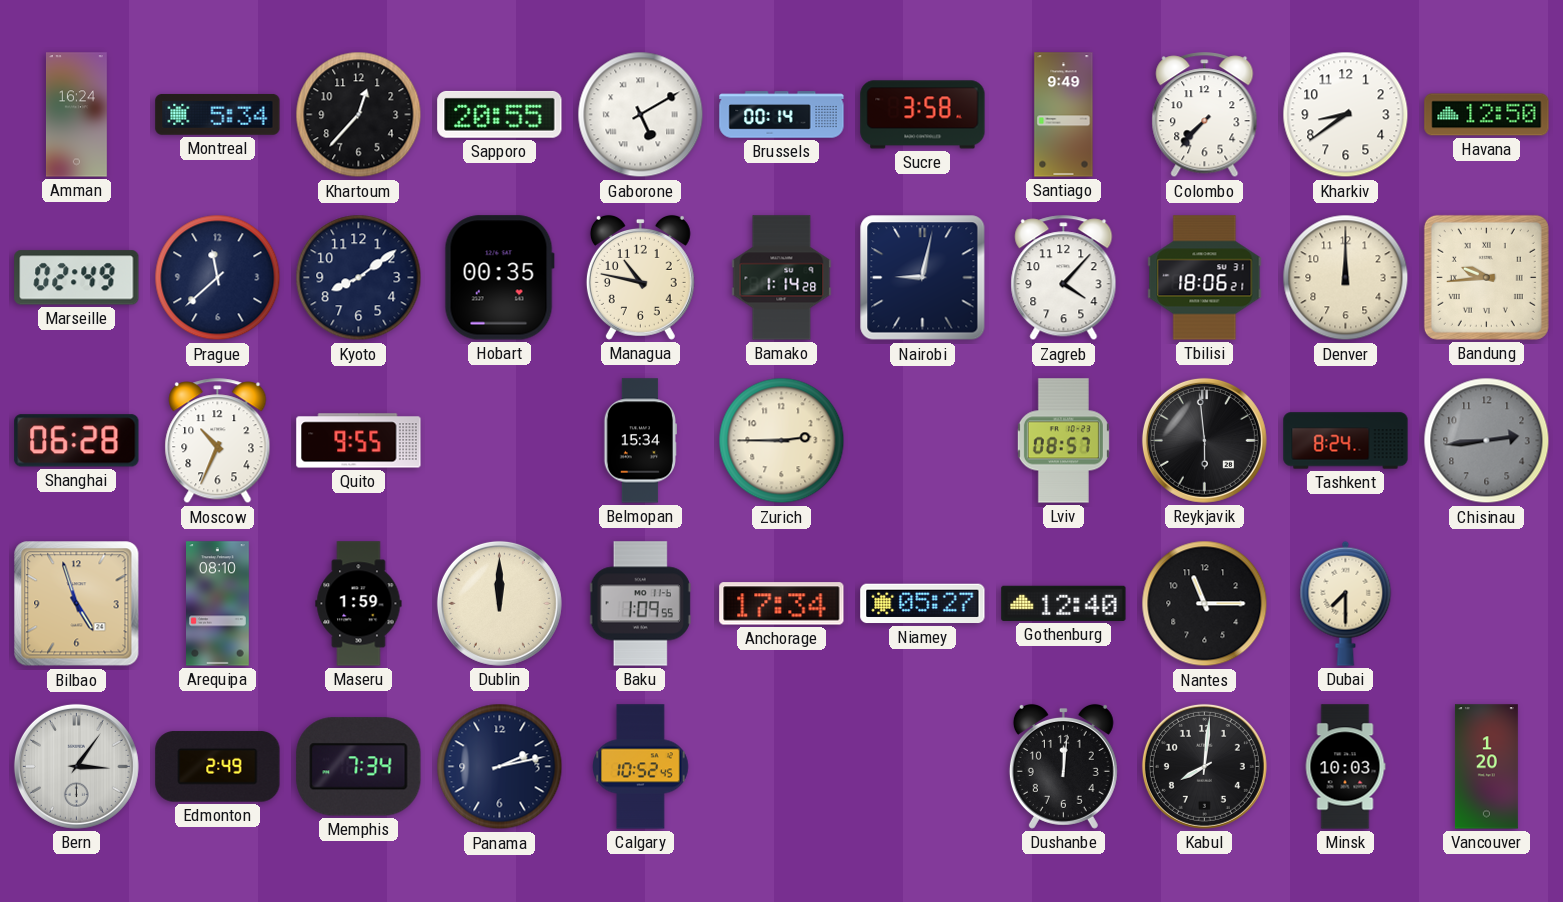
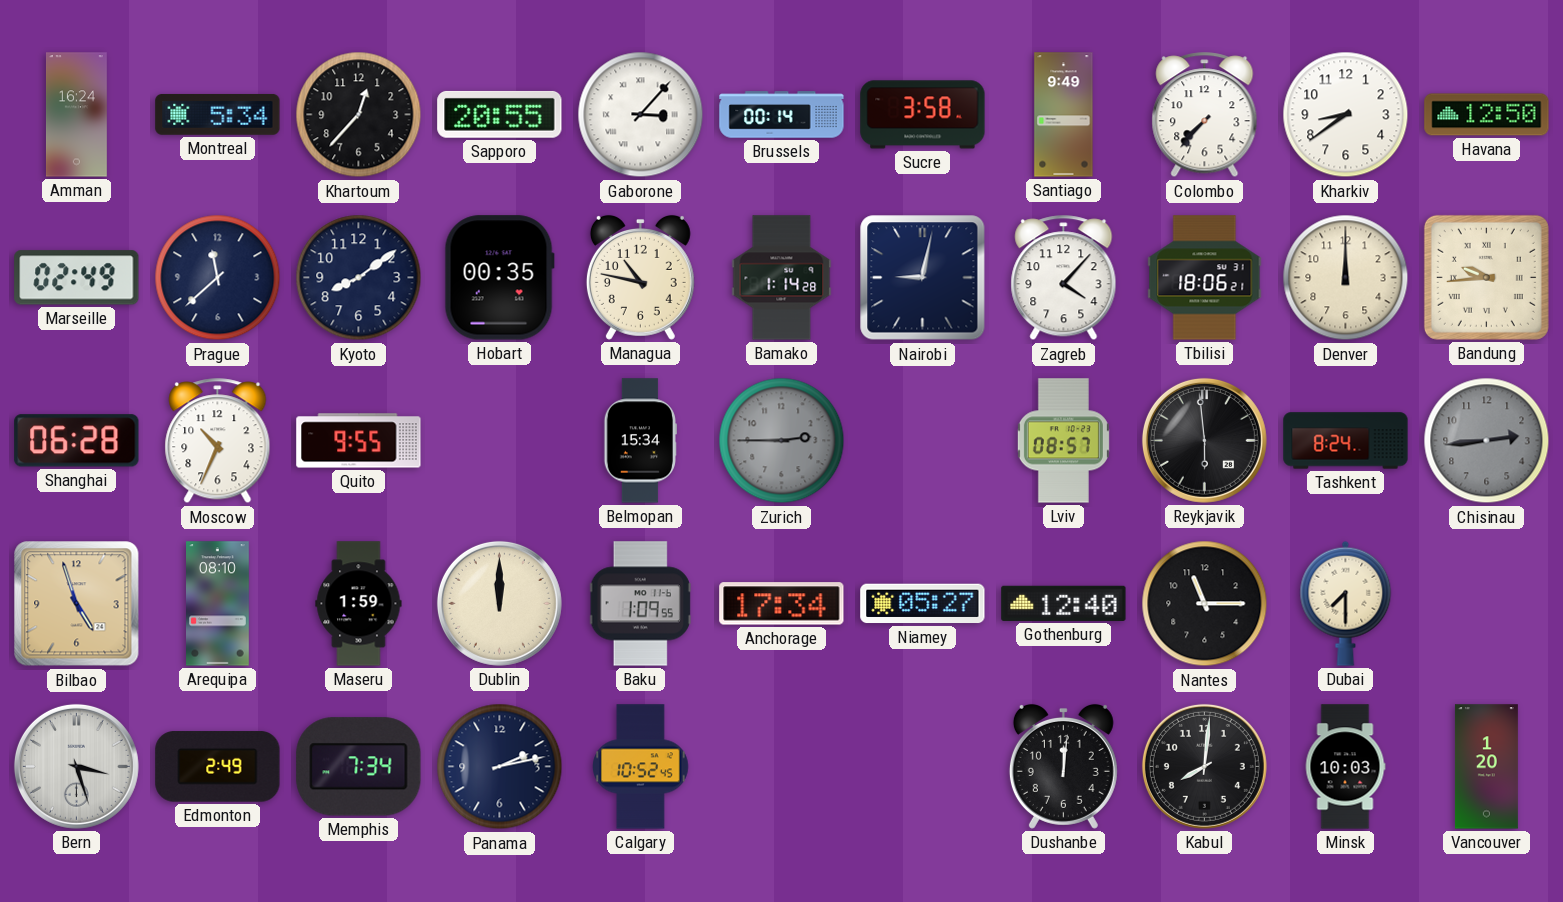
Gaborone: 5:10 -> 3:07
Zurich dial: cream -> grey
Bern: 3:06 -> 3:27
